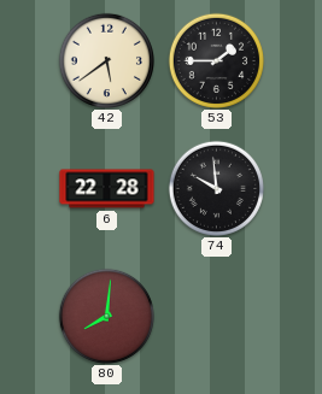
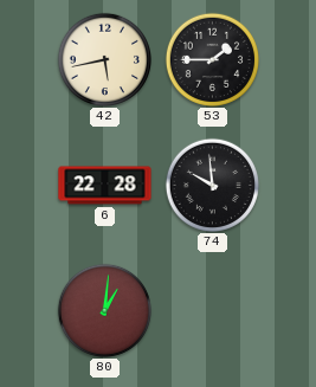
42: 5:39 -> 5:43
80: 8:01 -> 1:01
